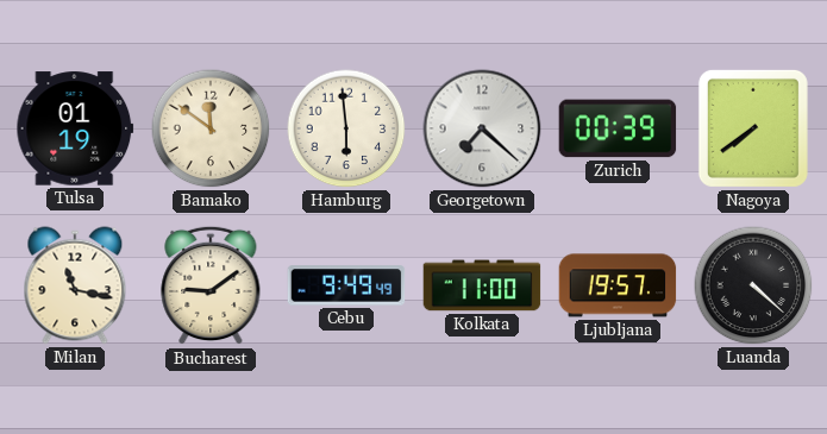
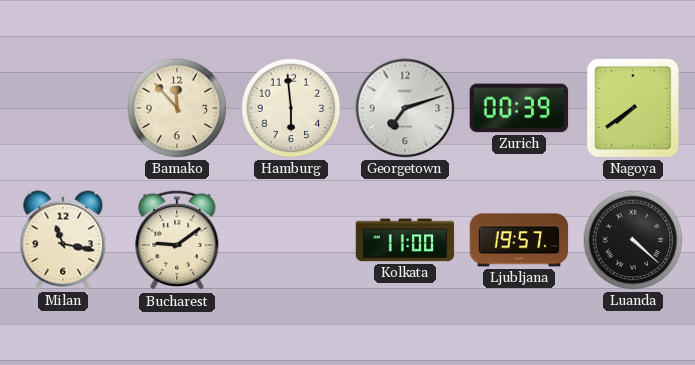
Tulsa: 01:19 -> none
Bamako: 11:51 -> 11:53
Georgetown: 7:22 -> 7:12
Cebu: 9:49 -> none
